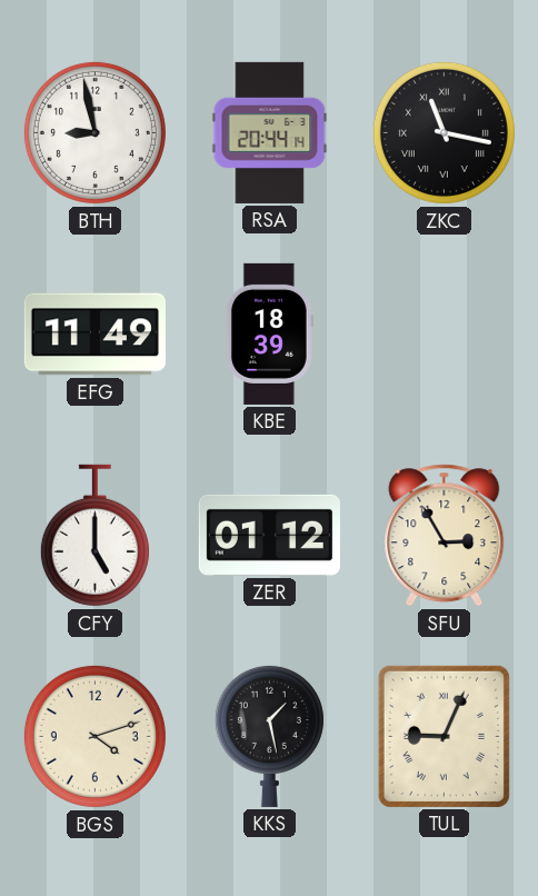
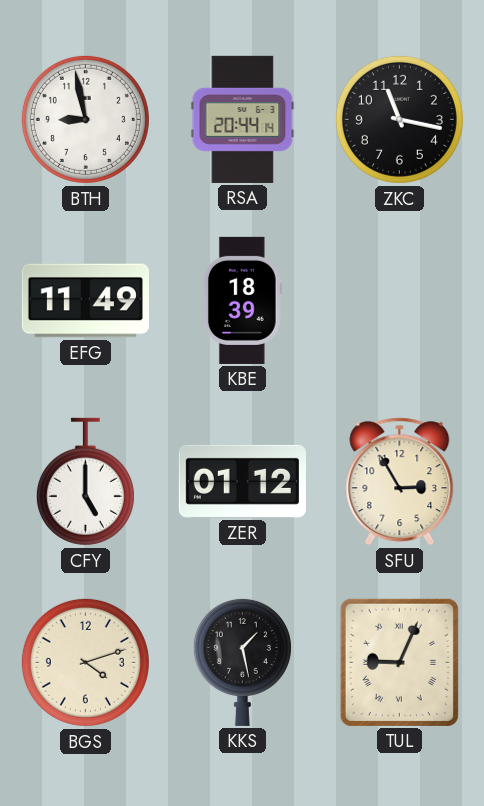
ZKC numerals: Roman -> Arabic
